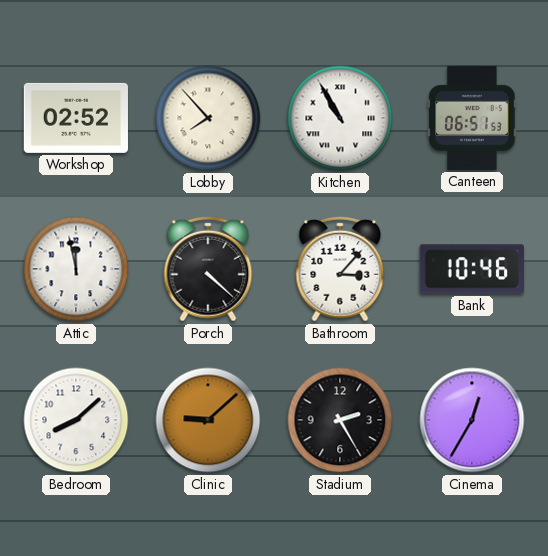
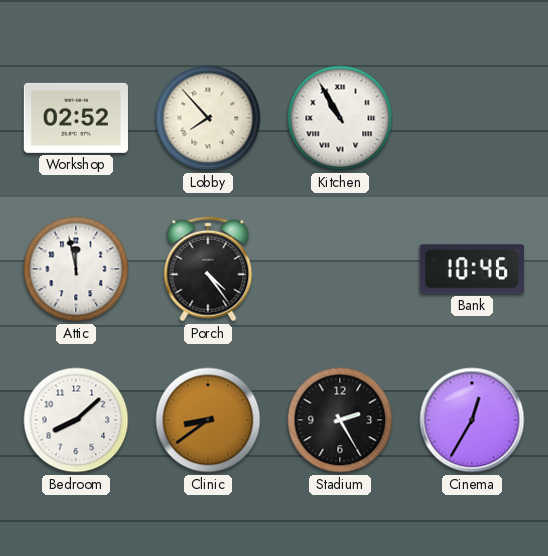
Canteen: 06:51 -> none
Porch: 4:22 -> 4:24
Bathroom: 3:07 -> none
Clinic: 9:08 -> 8:39
